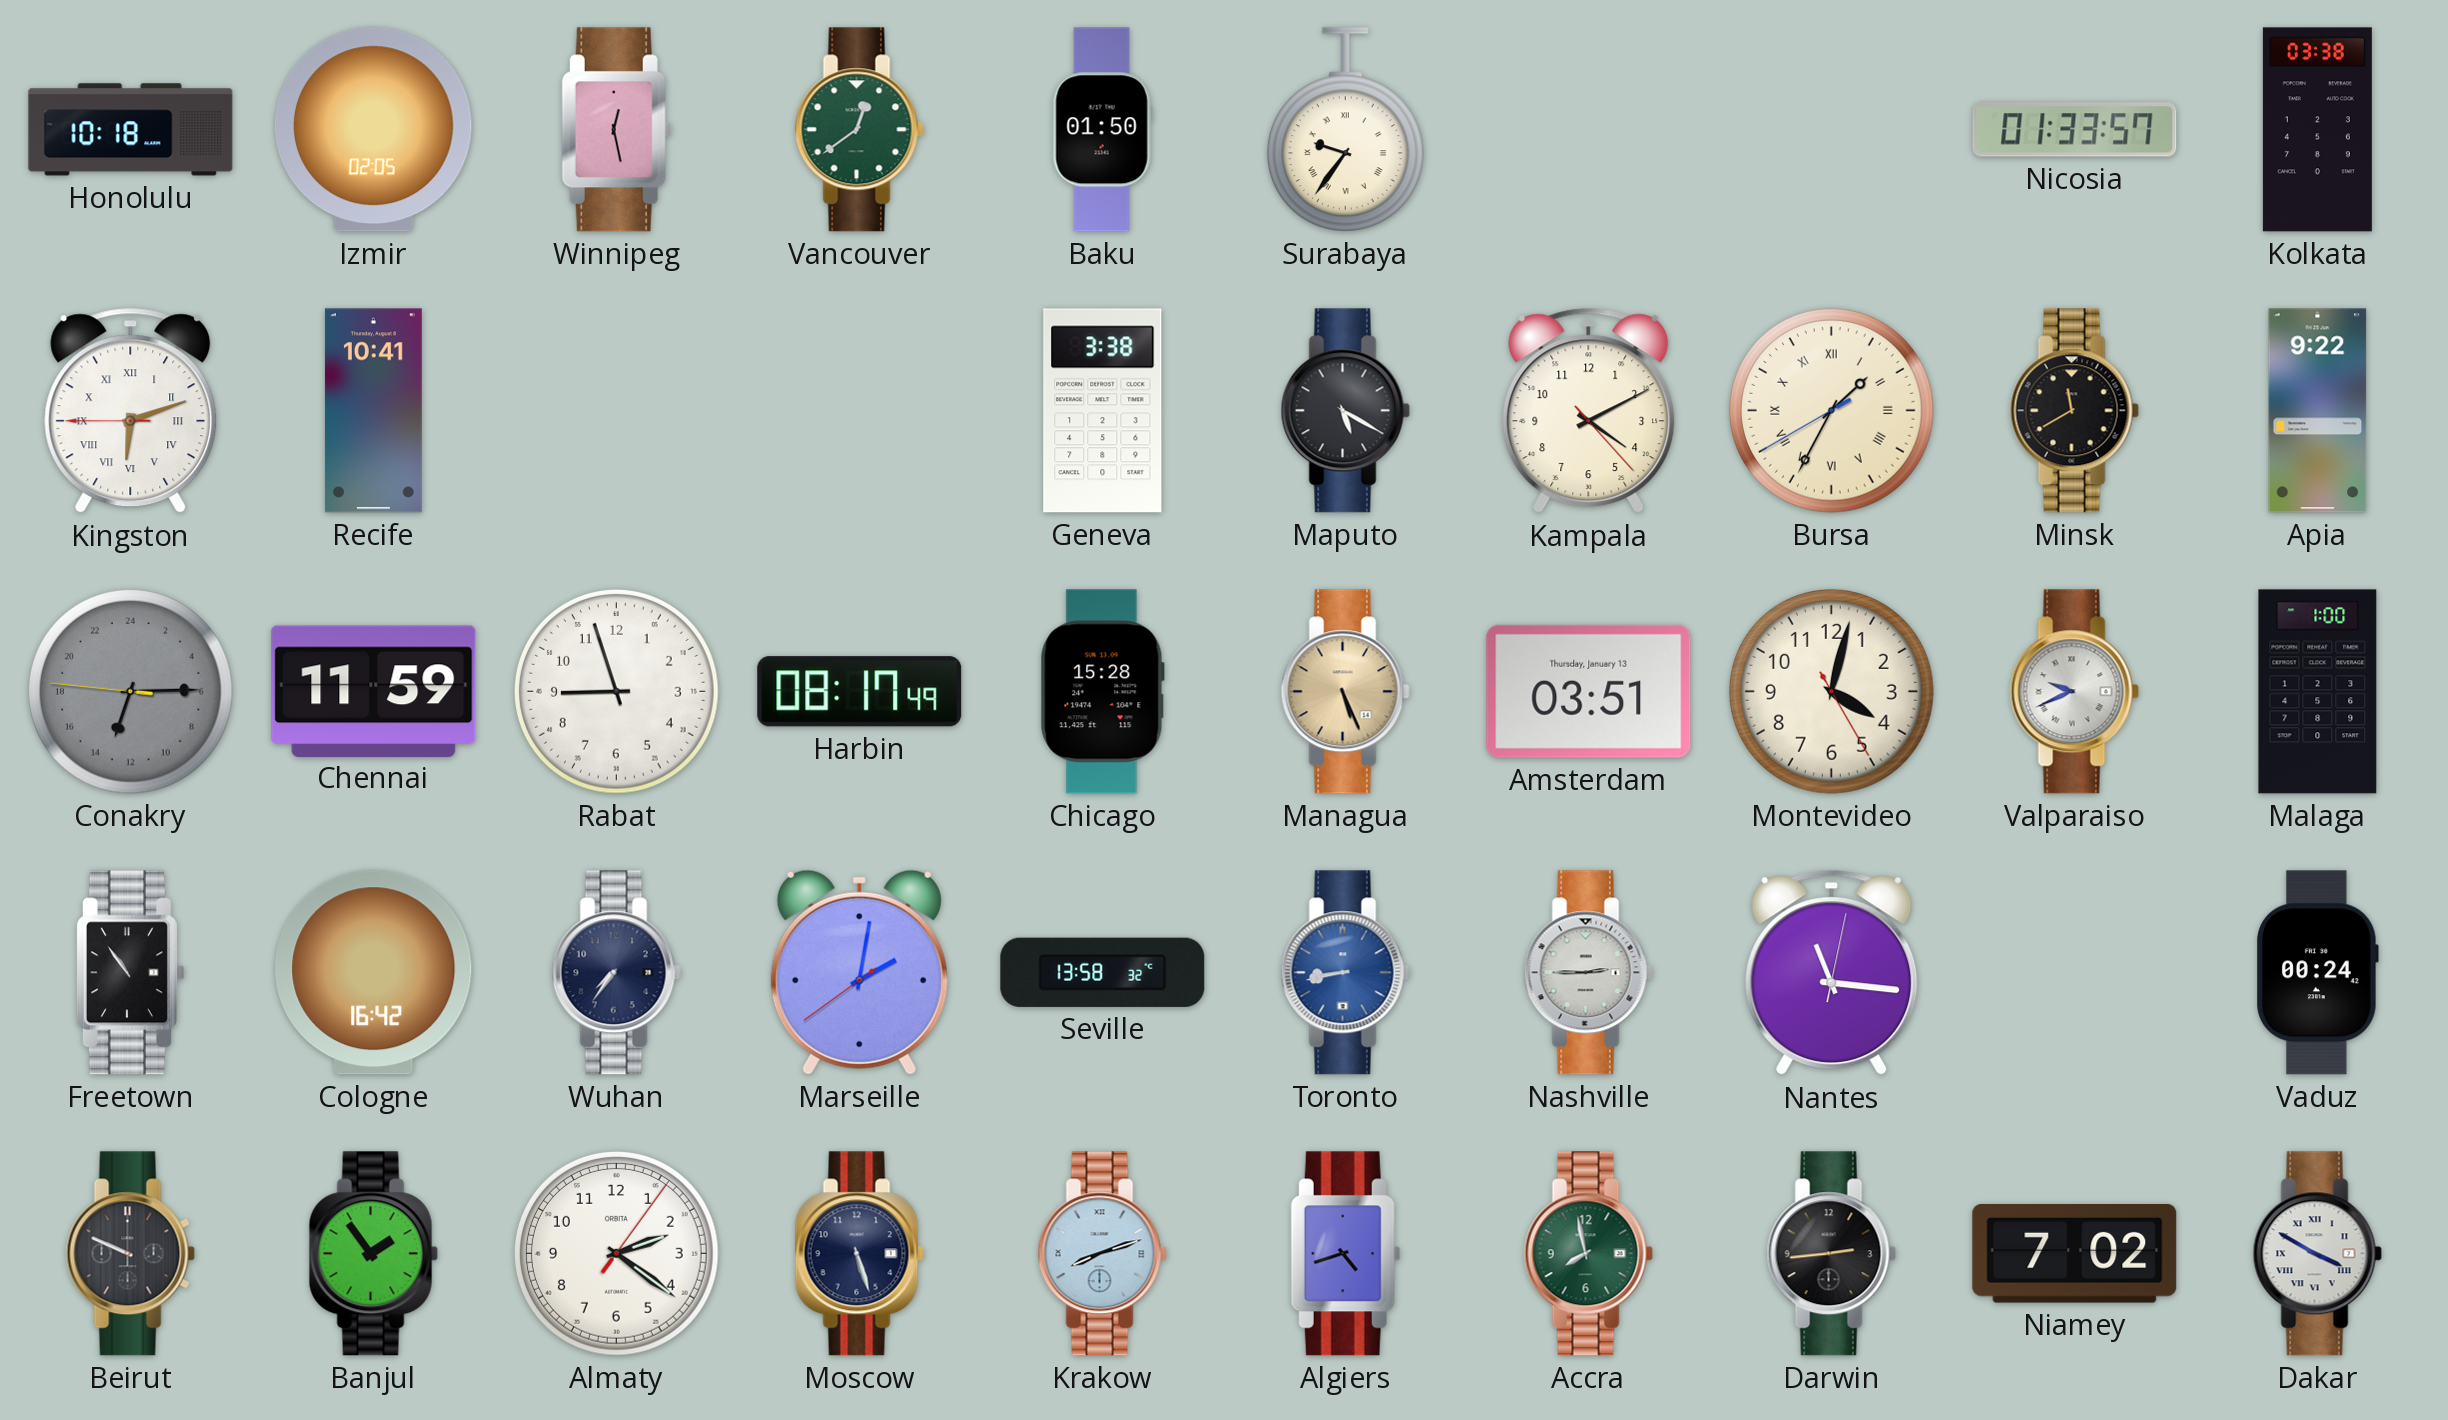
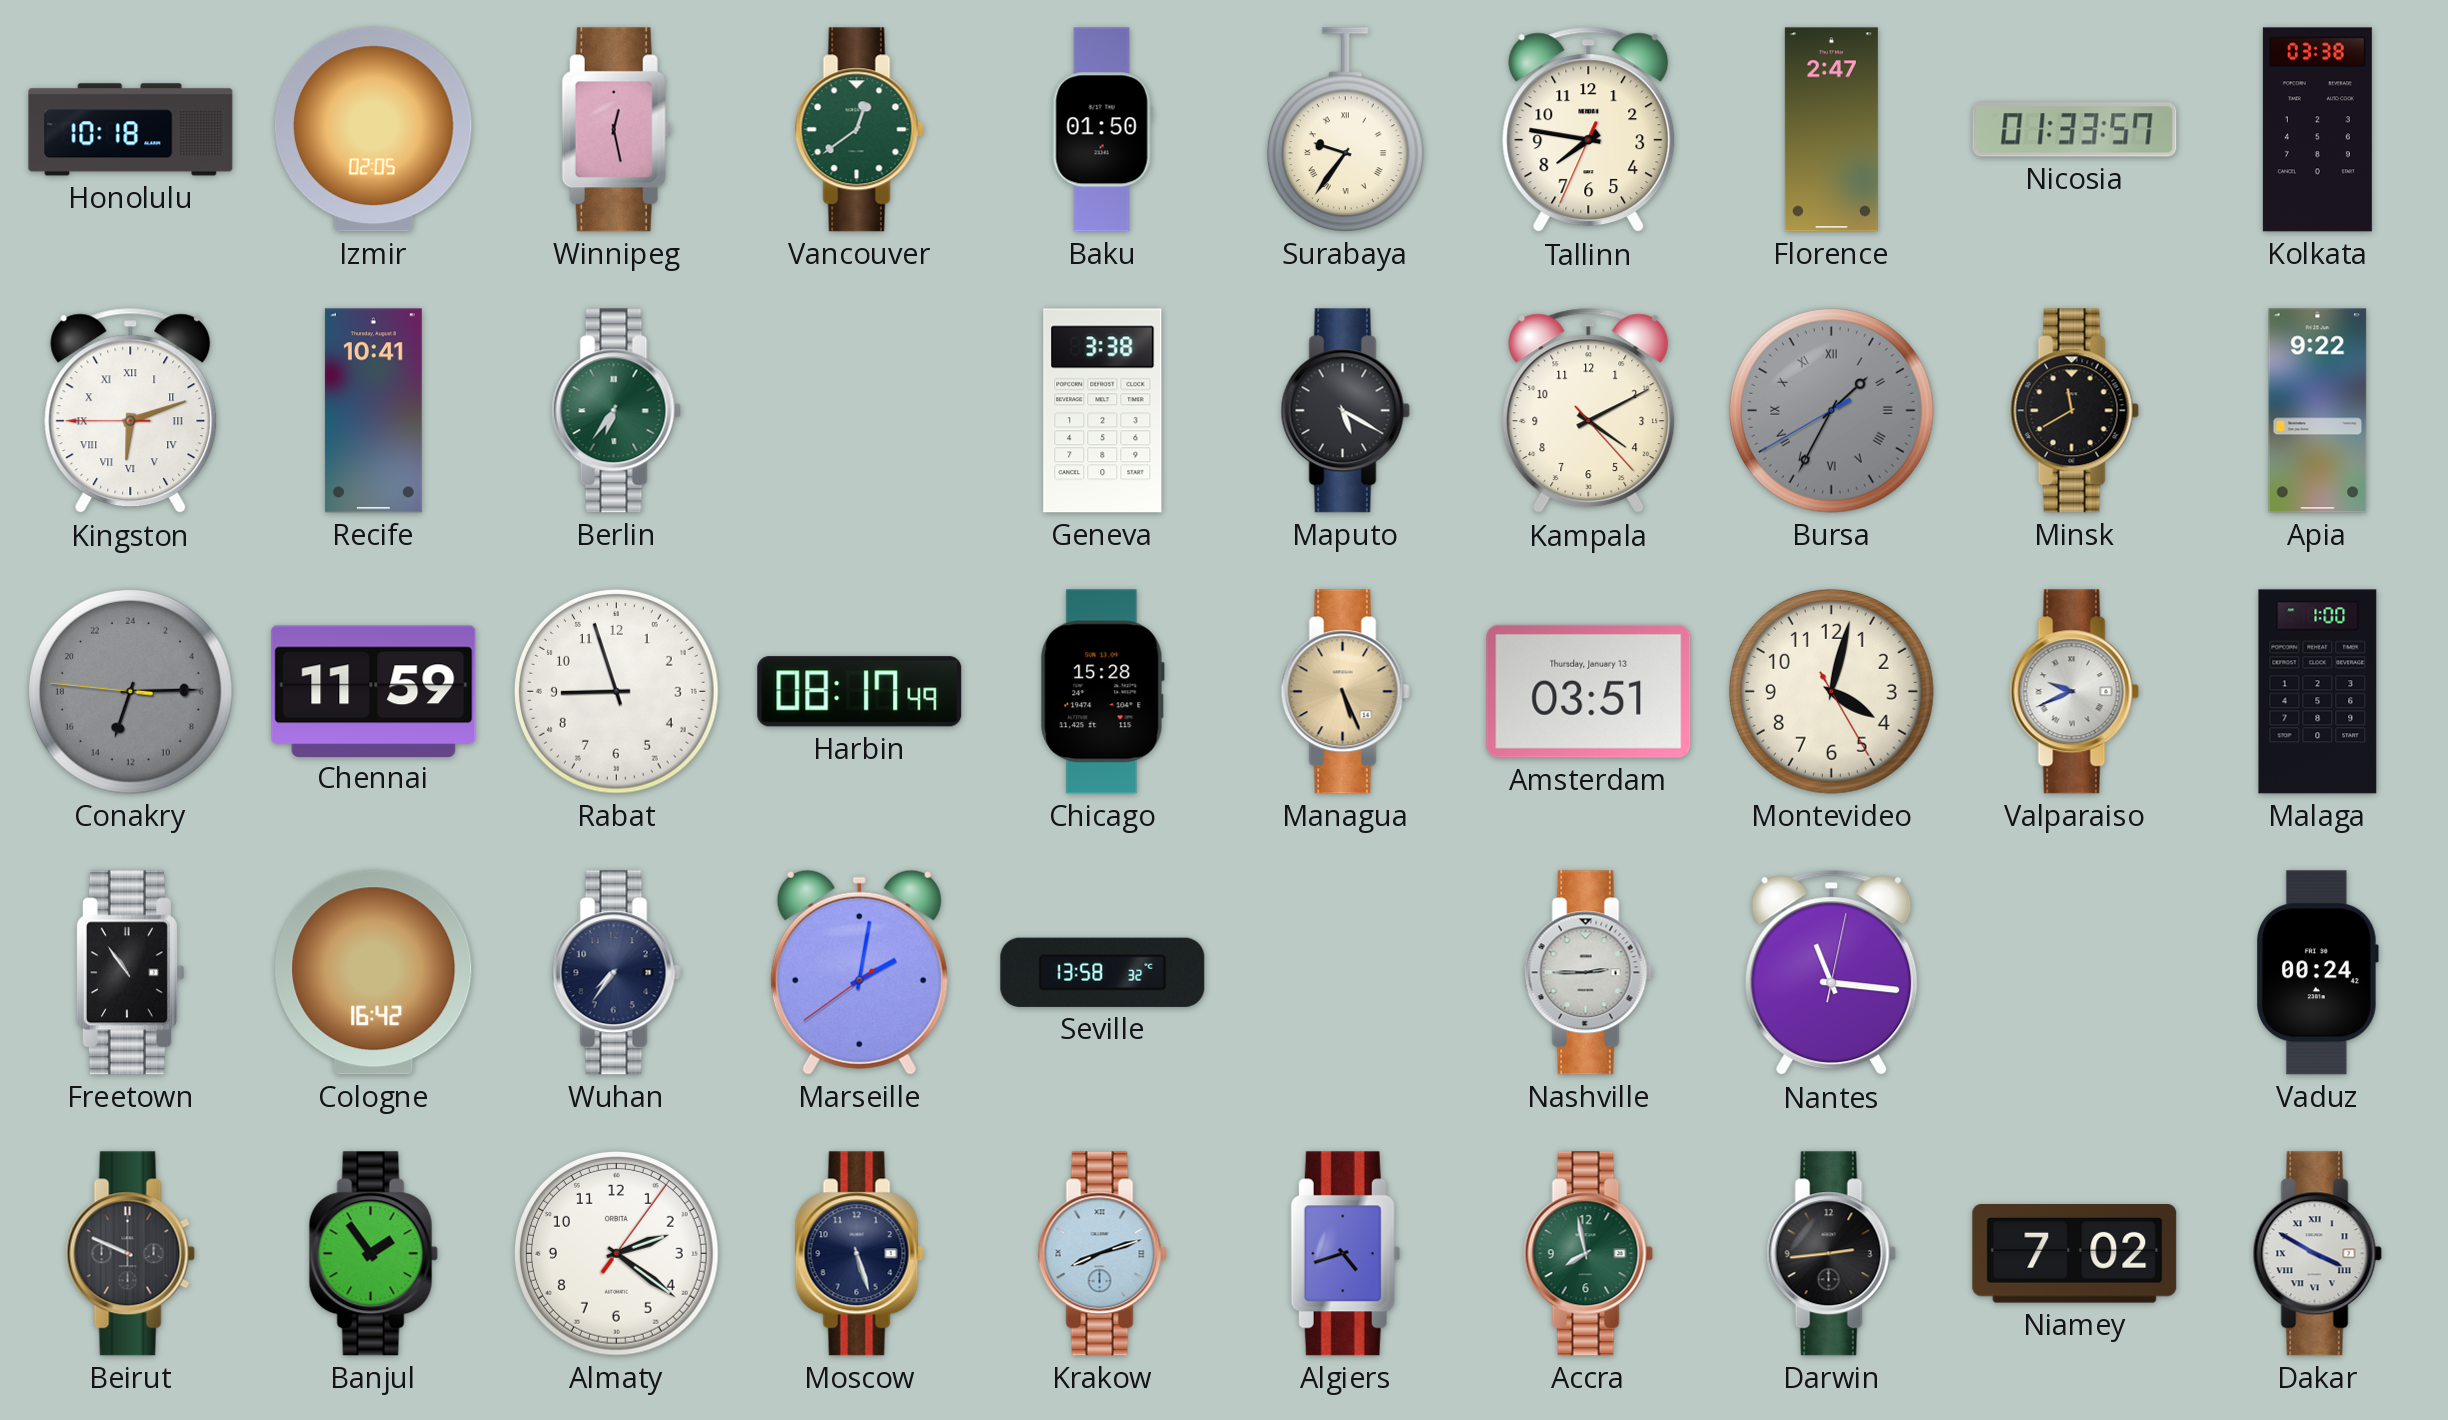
Tallinn: none -> 7:46
Florence: none -> 2:47
Berlin: none -> 6:36
Bursa dial: cream -> grey
Toronto: 8:43 -> none
